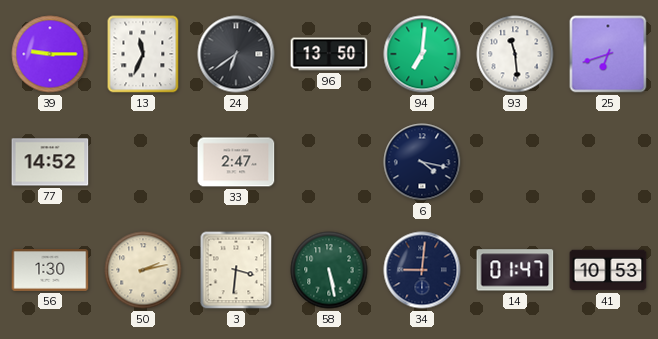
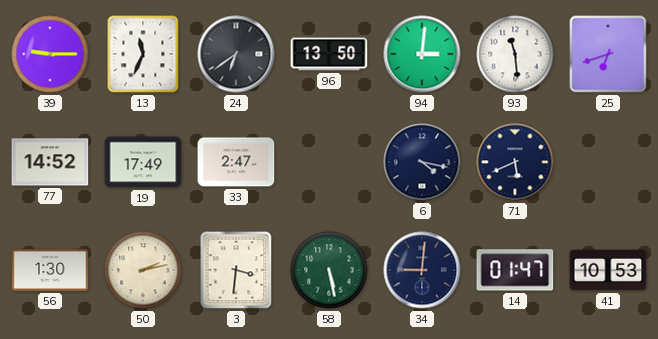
94: 7:01 -> 3:01
19: none -> 17:49
71: none -> 5:41
